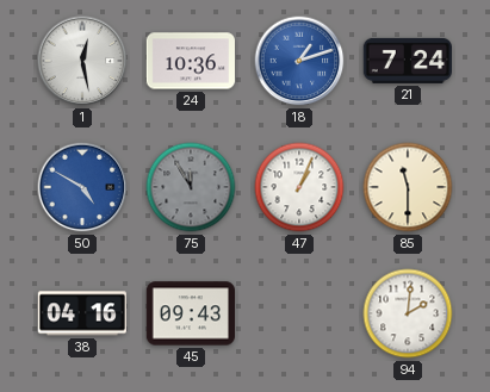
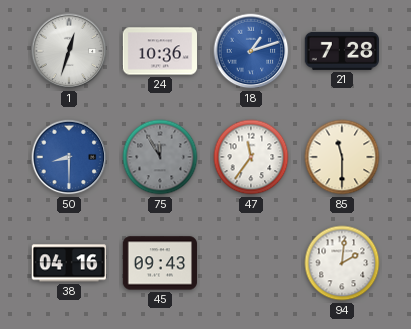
1: 12:28 -> 12:33
21: 7:24 -> 7:28
50: 4:50 -> 8:30
47: 1:04 -> 11:36
